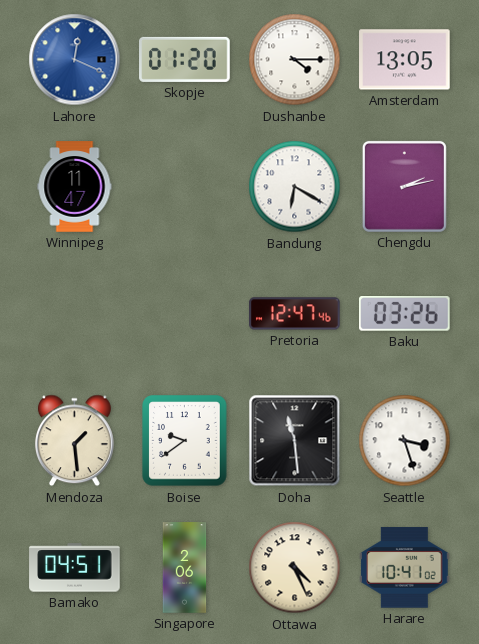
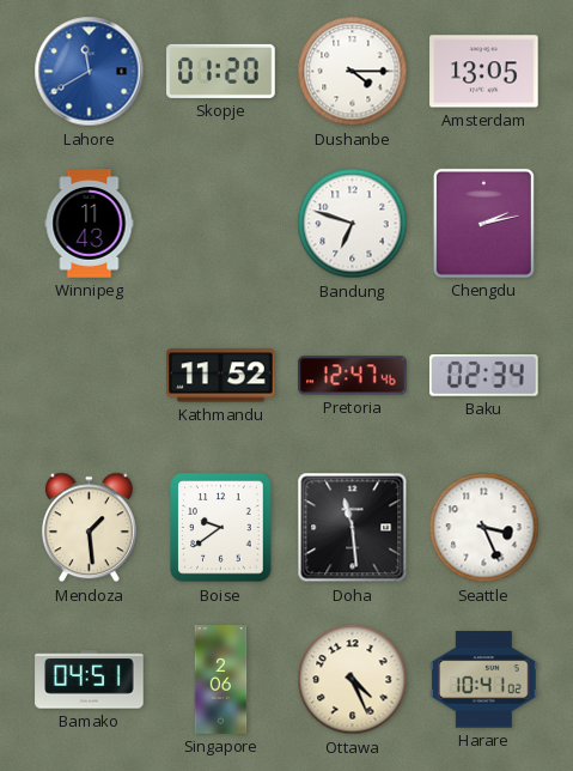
Lahore: 12:19 -> 11:40
Winnipeg: 11:47 -> 11:43
Bandung: 6:20 -> 6:48
Kathmandu: none -> 11:52
Baku: 03:26 -> 02:34
Seattle: 3:27 -> 3:26
